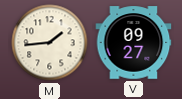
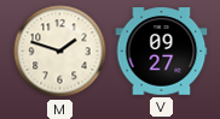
M: 1:44 -> 1:48
